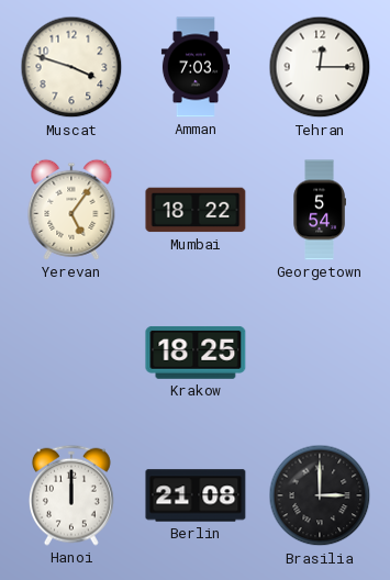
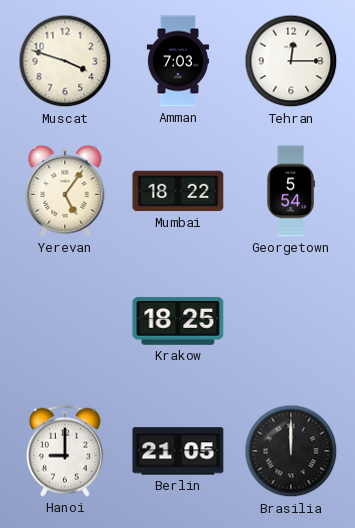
Hanoi: 12:00 -> 9:00
Berlin: 21:08 -> 21:05
Brasilia: 3:00 -> 12:00
